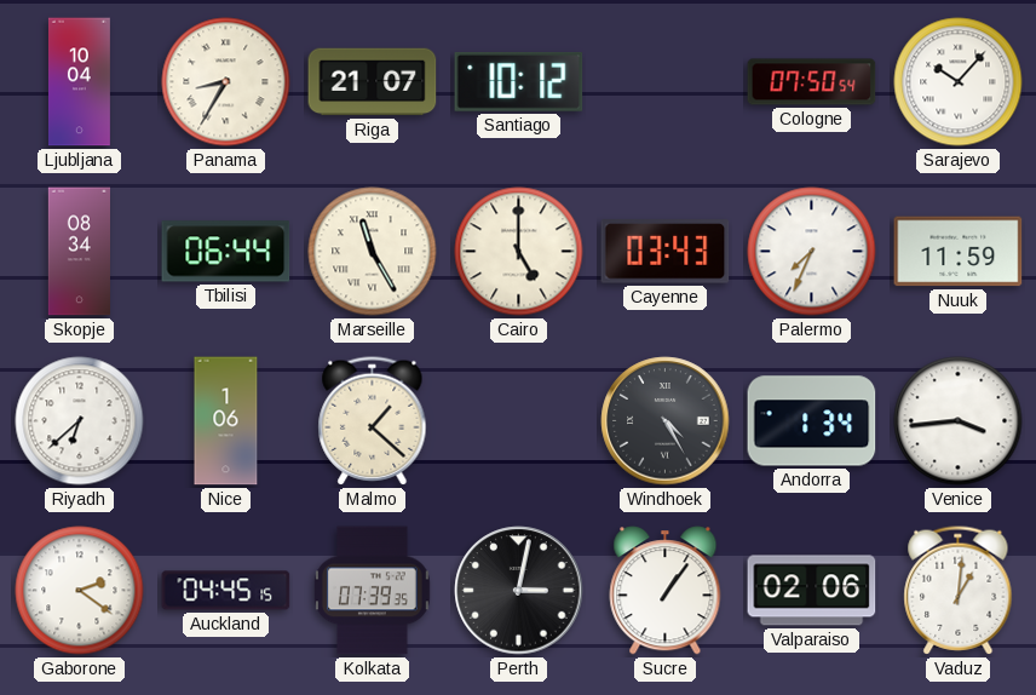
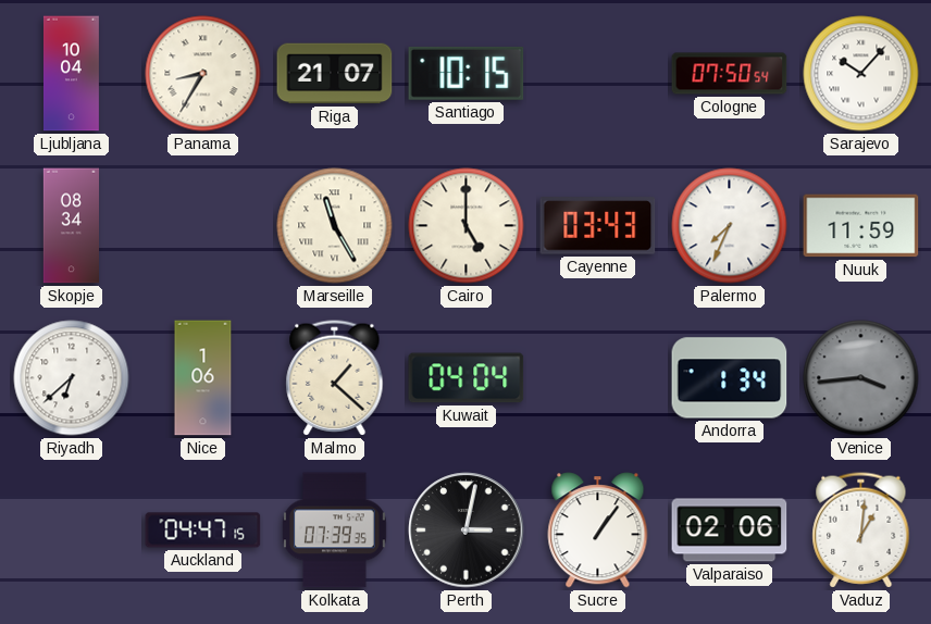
Santiago: 10:12 -> 10:15
Tbilisi: 06:44 -> none
Kuwait: none -> 04:04
Windhoek: 4:25 -> none
Venice dial: white -> grey
Gaborone: 2:21 -> none
Auckland: 04:45 -> 04:47
